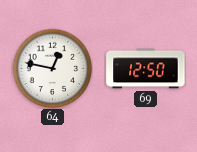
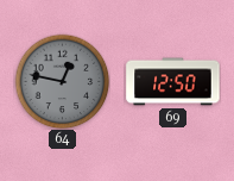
64 dial: white -> grey
